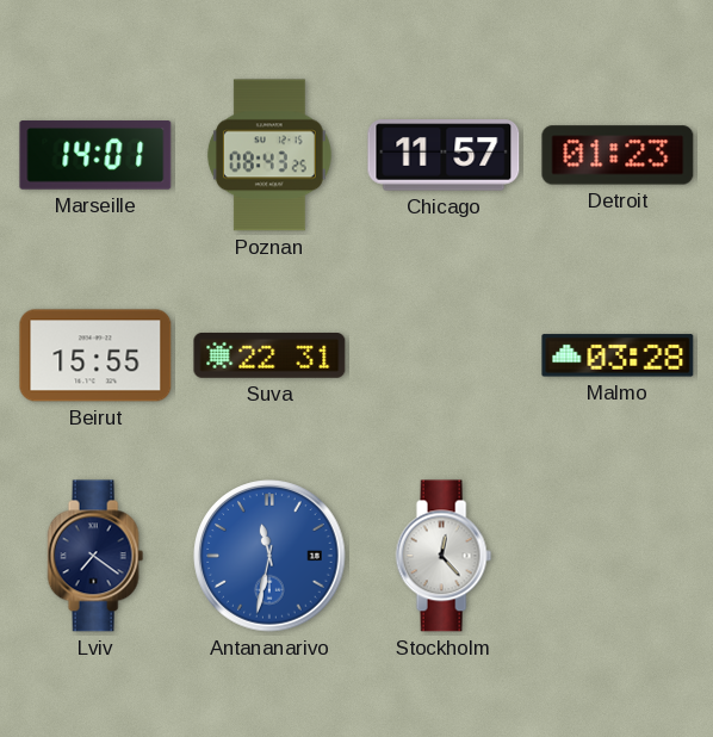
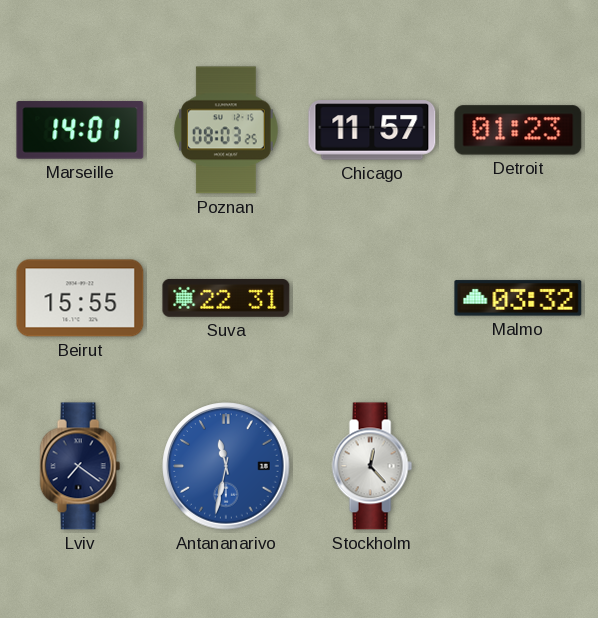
Poznan: 08:43 -> 08:03
Malmo: 03:28 -> 03:32
